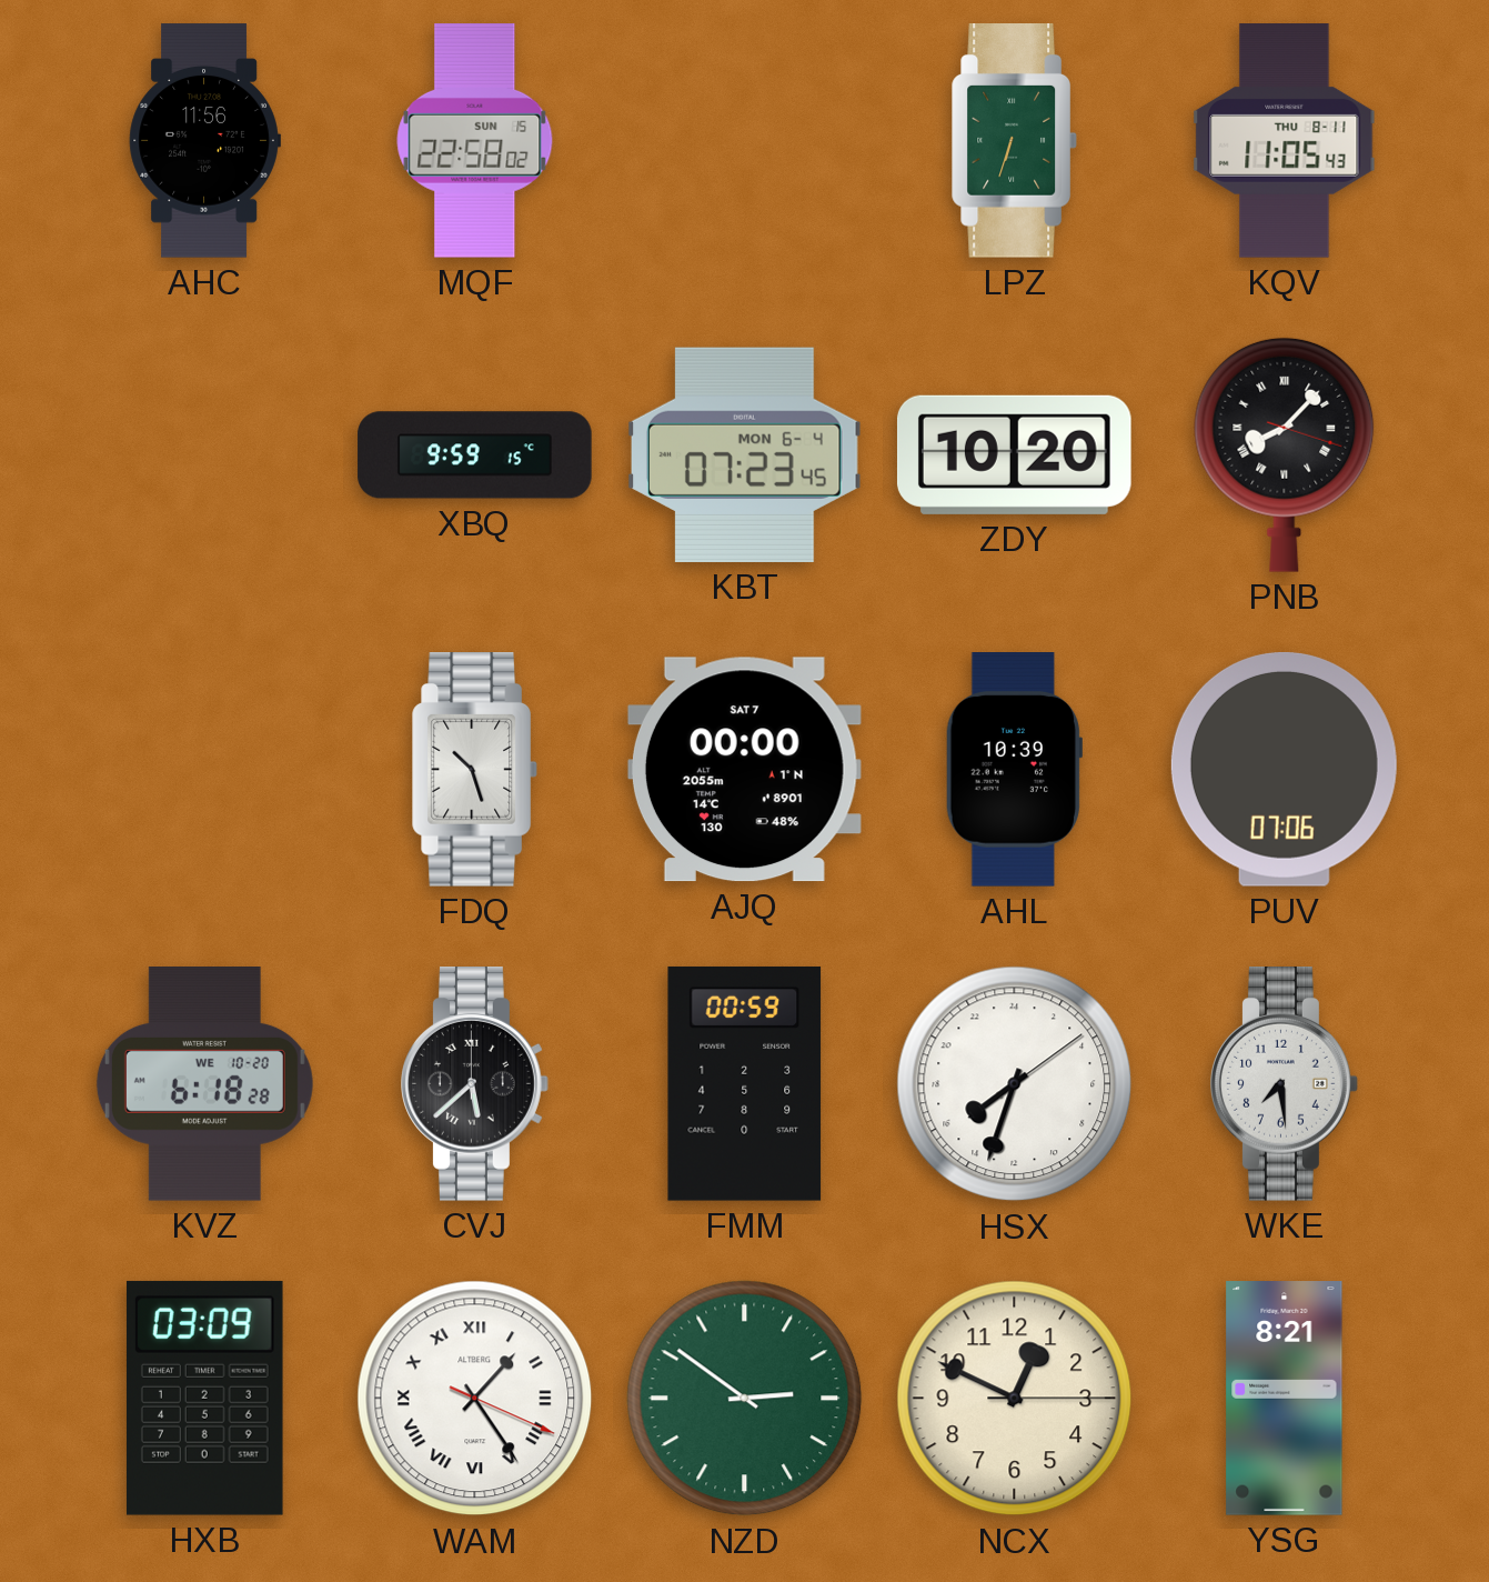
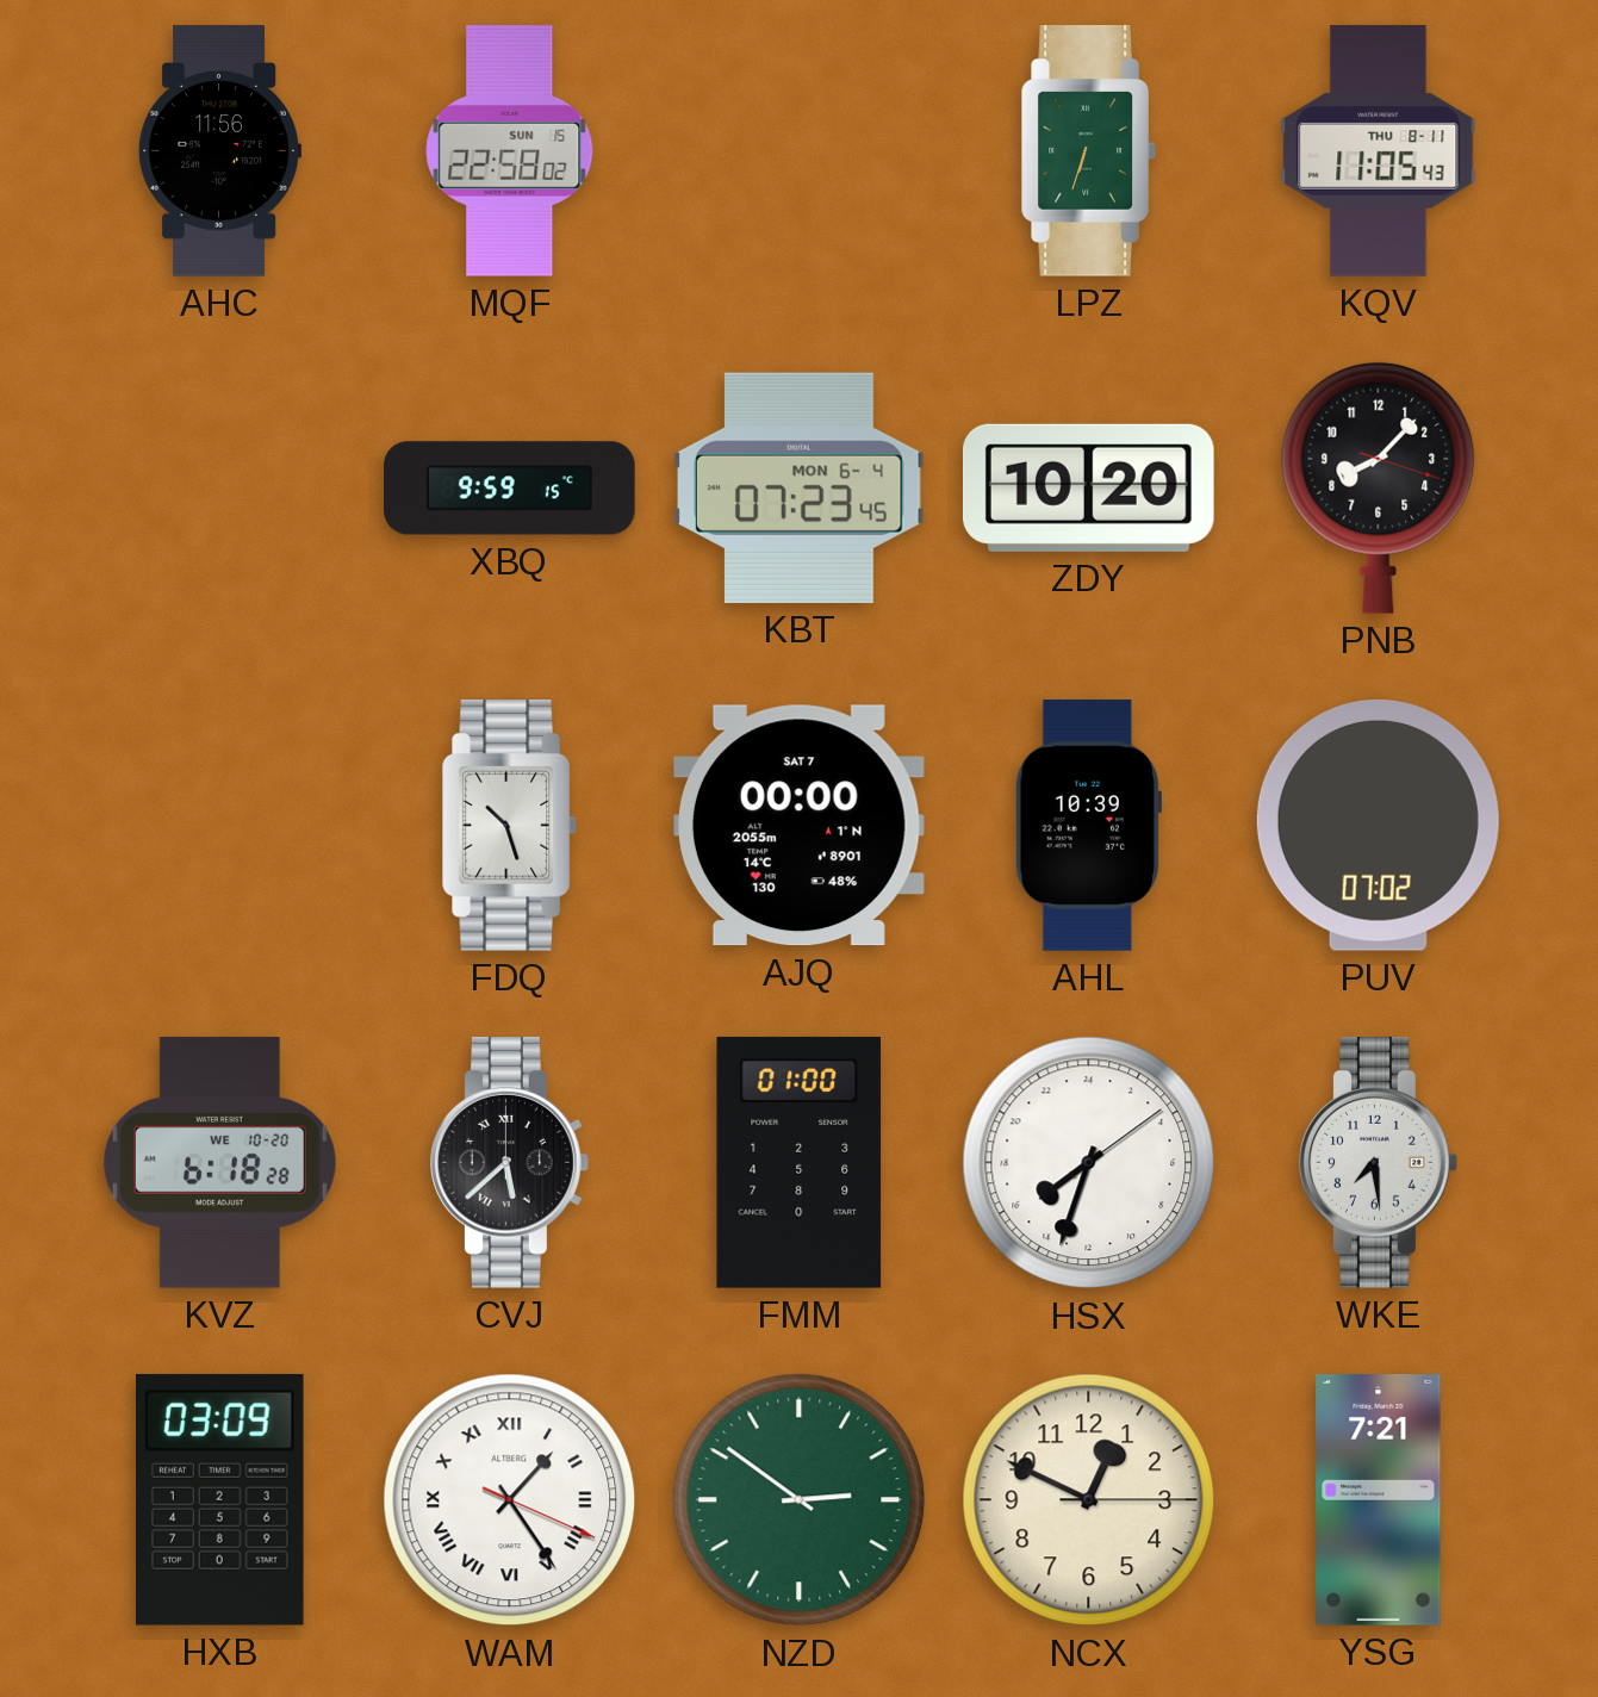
PNB numerals: Roman -> Arabic
PUV: 07:06 -> 07:02
FMM: 00:59 -> 01:00
YSG: 8:21 -> 7:21
